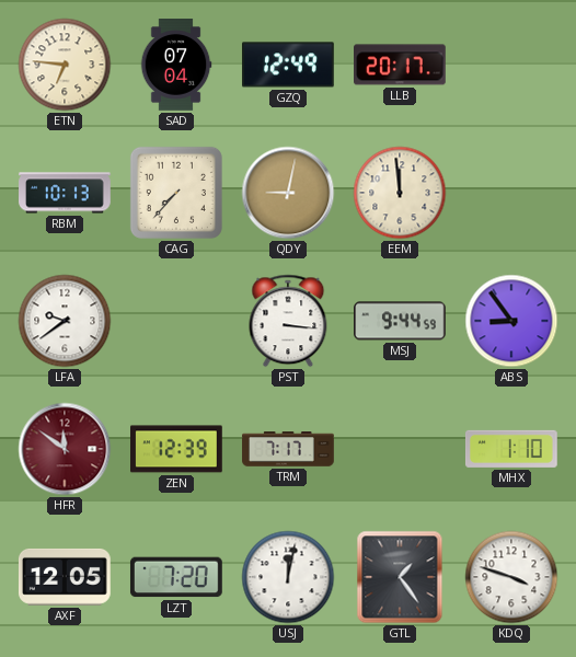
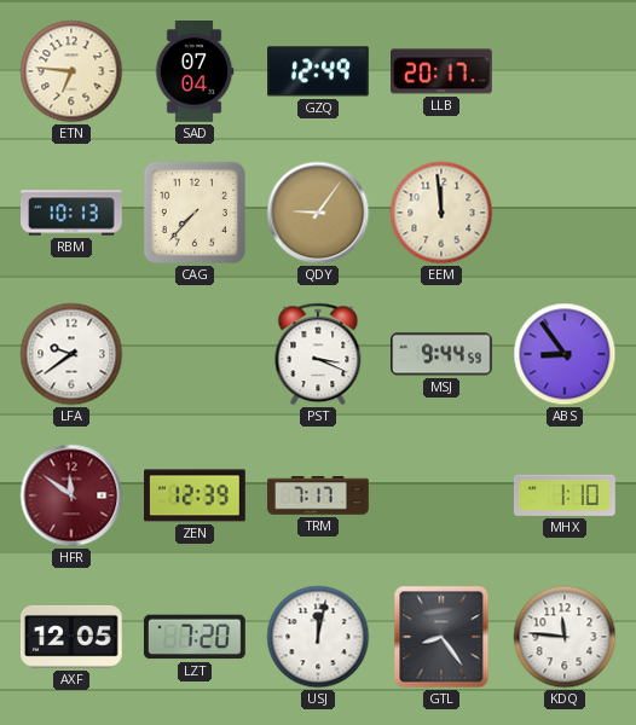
QDY: 9:02 -> 9:06
PST: 3:16 -> 3:19
GTL: 1:24 -> 8:24
KDQ: 3:48 -> 11:46
